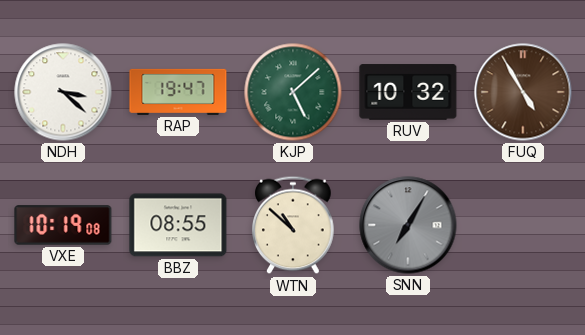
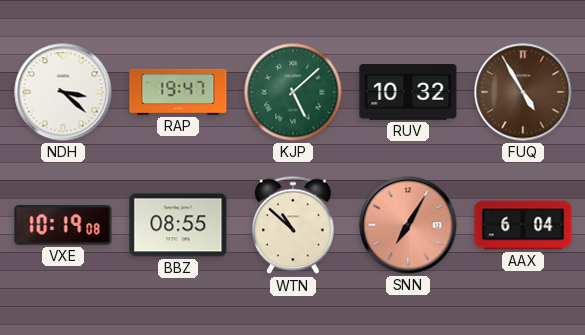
SNN dial: grey -> salmon
AAX: none -> 6:04
